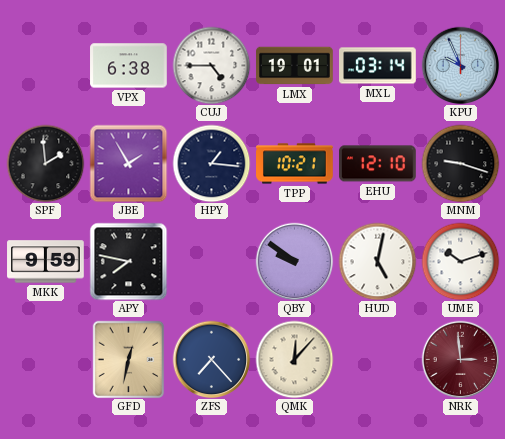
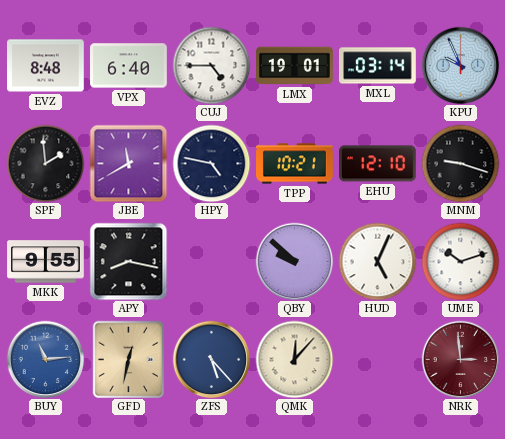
EVZ: none -> 8:48
VPX: 6:38 -> 6:40
JBE: 1:55 -> 11:40
HPY: 1:16 -> 4:47
MKK: 9:59 -> 9:55
APY: 7:47 -> 8:17
QBY: 9:51 -> 9:52
HUD: 5:02 -> 5:04
BUY: none -> 11:14
ZFS: 7:23 -> 5:23
